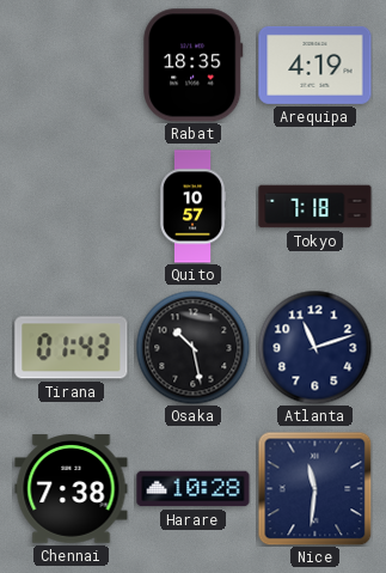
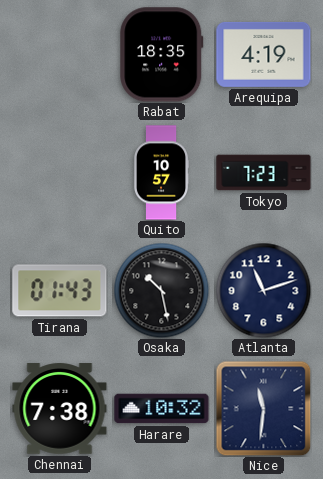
Tokyo: 7:18 -> 7:23
Harare: 10:28 -> 10:32
